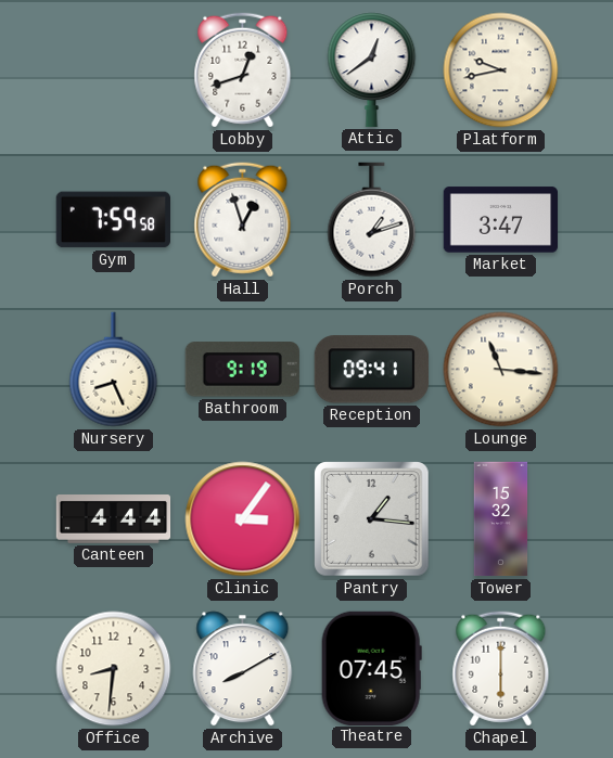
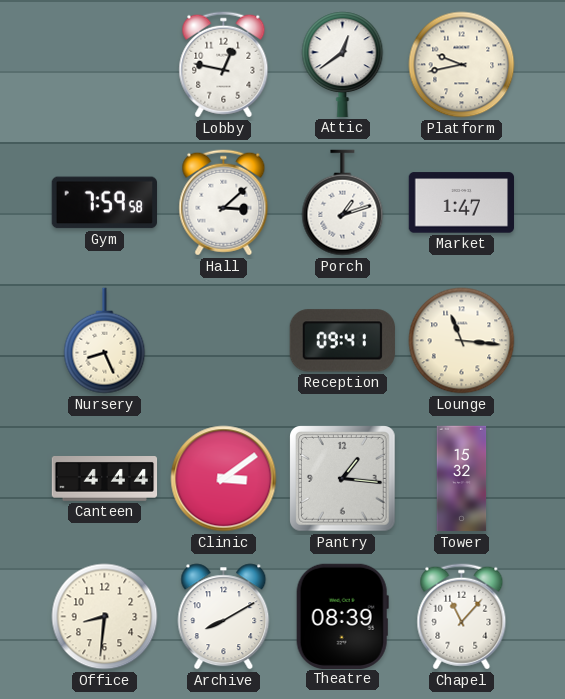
Lobby: 12:42 -> 12:47
Hall: 12:57 -> 3:08
Market: 3:47 -> 1:47
Bathroom: 9:19 -> none
Clinic: 3:06 -> 3:09
Theatre: 07:45 -> 08:39
Chapel: 6:00 -> 11:07
